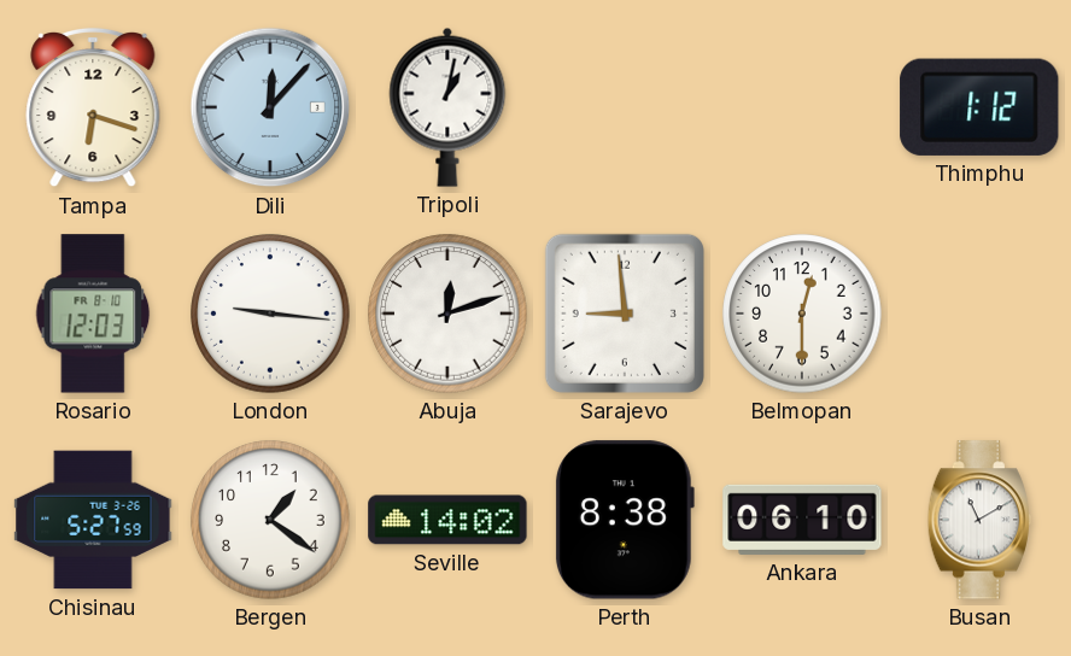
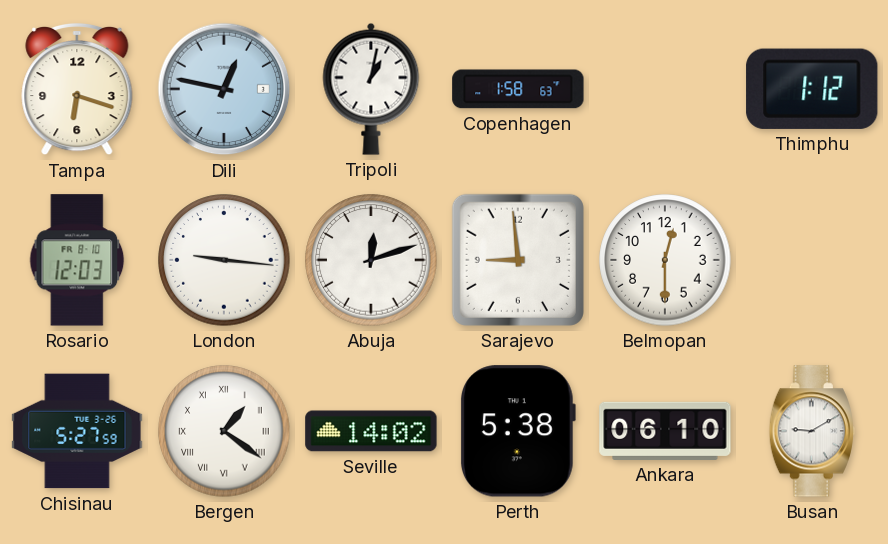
Dili: 12:07 -> 12:47
Copenhagen: none -> 1:58
Bergen numerals: Arabic -> Roman
Perth: 8:38 -> 5:38
Busan: 11:10 -> 9:10
